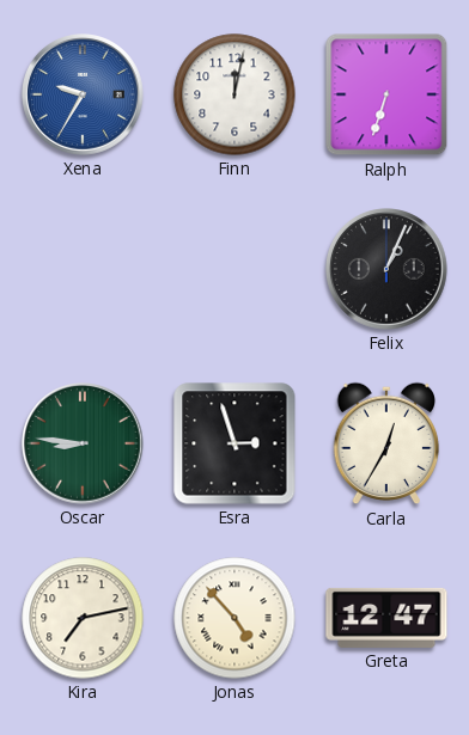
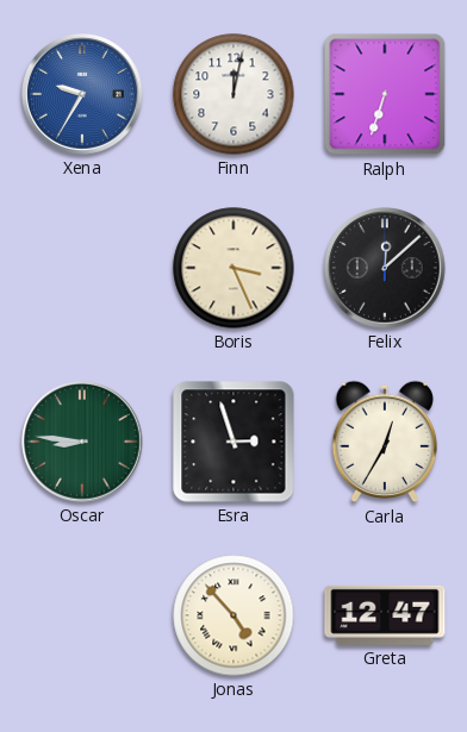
Boris: none -> 3:26
Felix: 1:04 -> 12:08
Kira: 7:13 -> none
